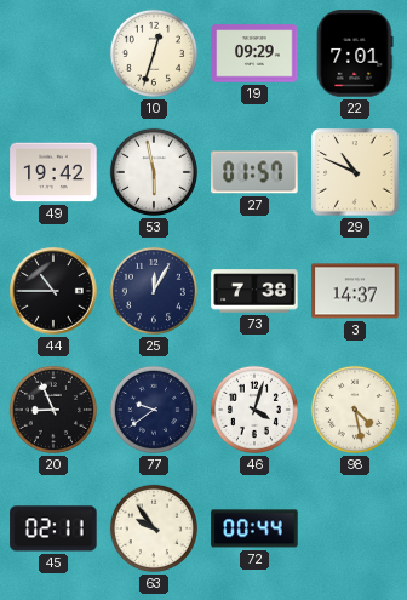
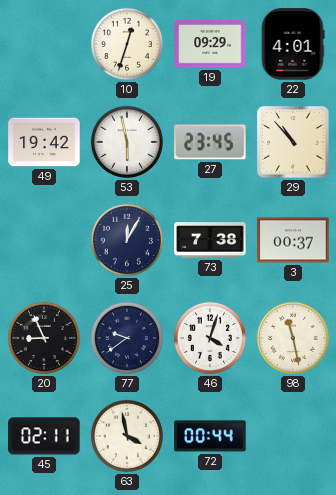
22: 7:01 -> 4:01
27: 01:57 -> 23:45
29: 10:49 -> 10:53
44: 10:45 -> none
3: 14:37 -> 00:37
98: 4:28 -> 11:28
63: 9:54 -> 3:58
